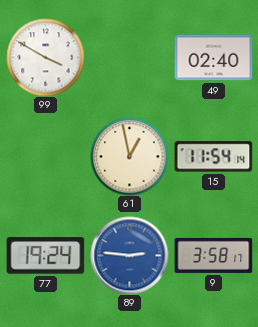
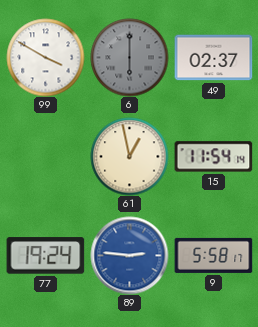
6: none -> 6:00
49: 02:40 -> 02:37
9: 3:58 -> 5:58
